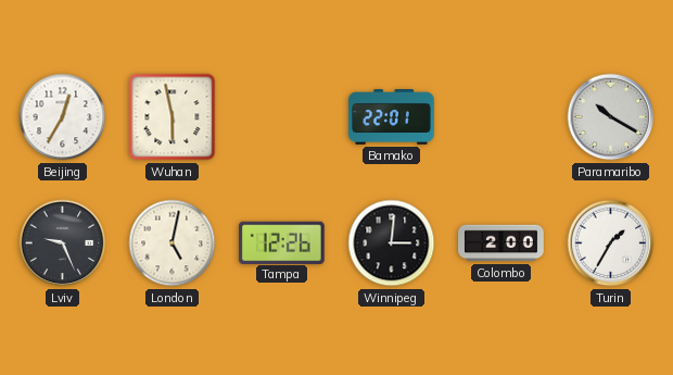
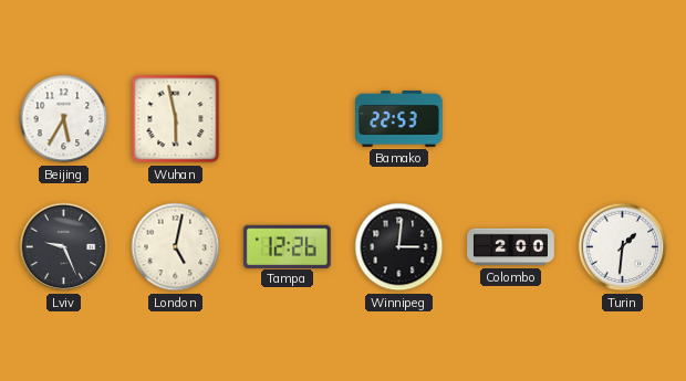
Beijing: 12:35 -> 5:35
Bamako: 22:01 -> 22:53
Paramaribo: 10:20 -> none
Turin: 1:35 -> 1:31
